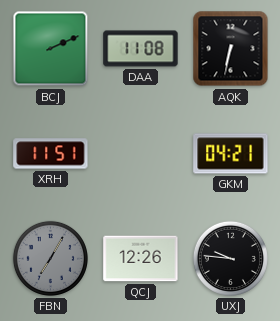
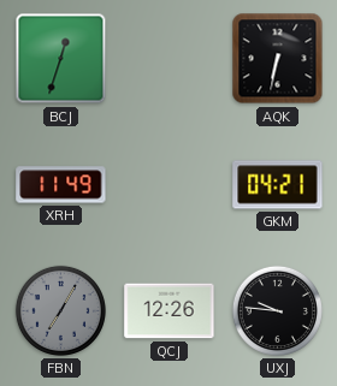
BCJ: 2:11 -> 12:33
DAA: 11:08 -> none
XRH: 11:51 -> 11:49
